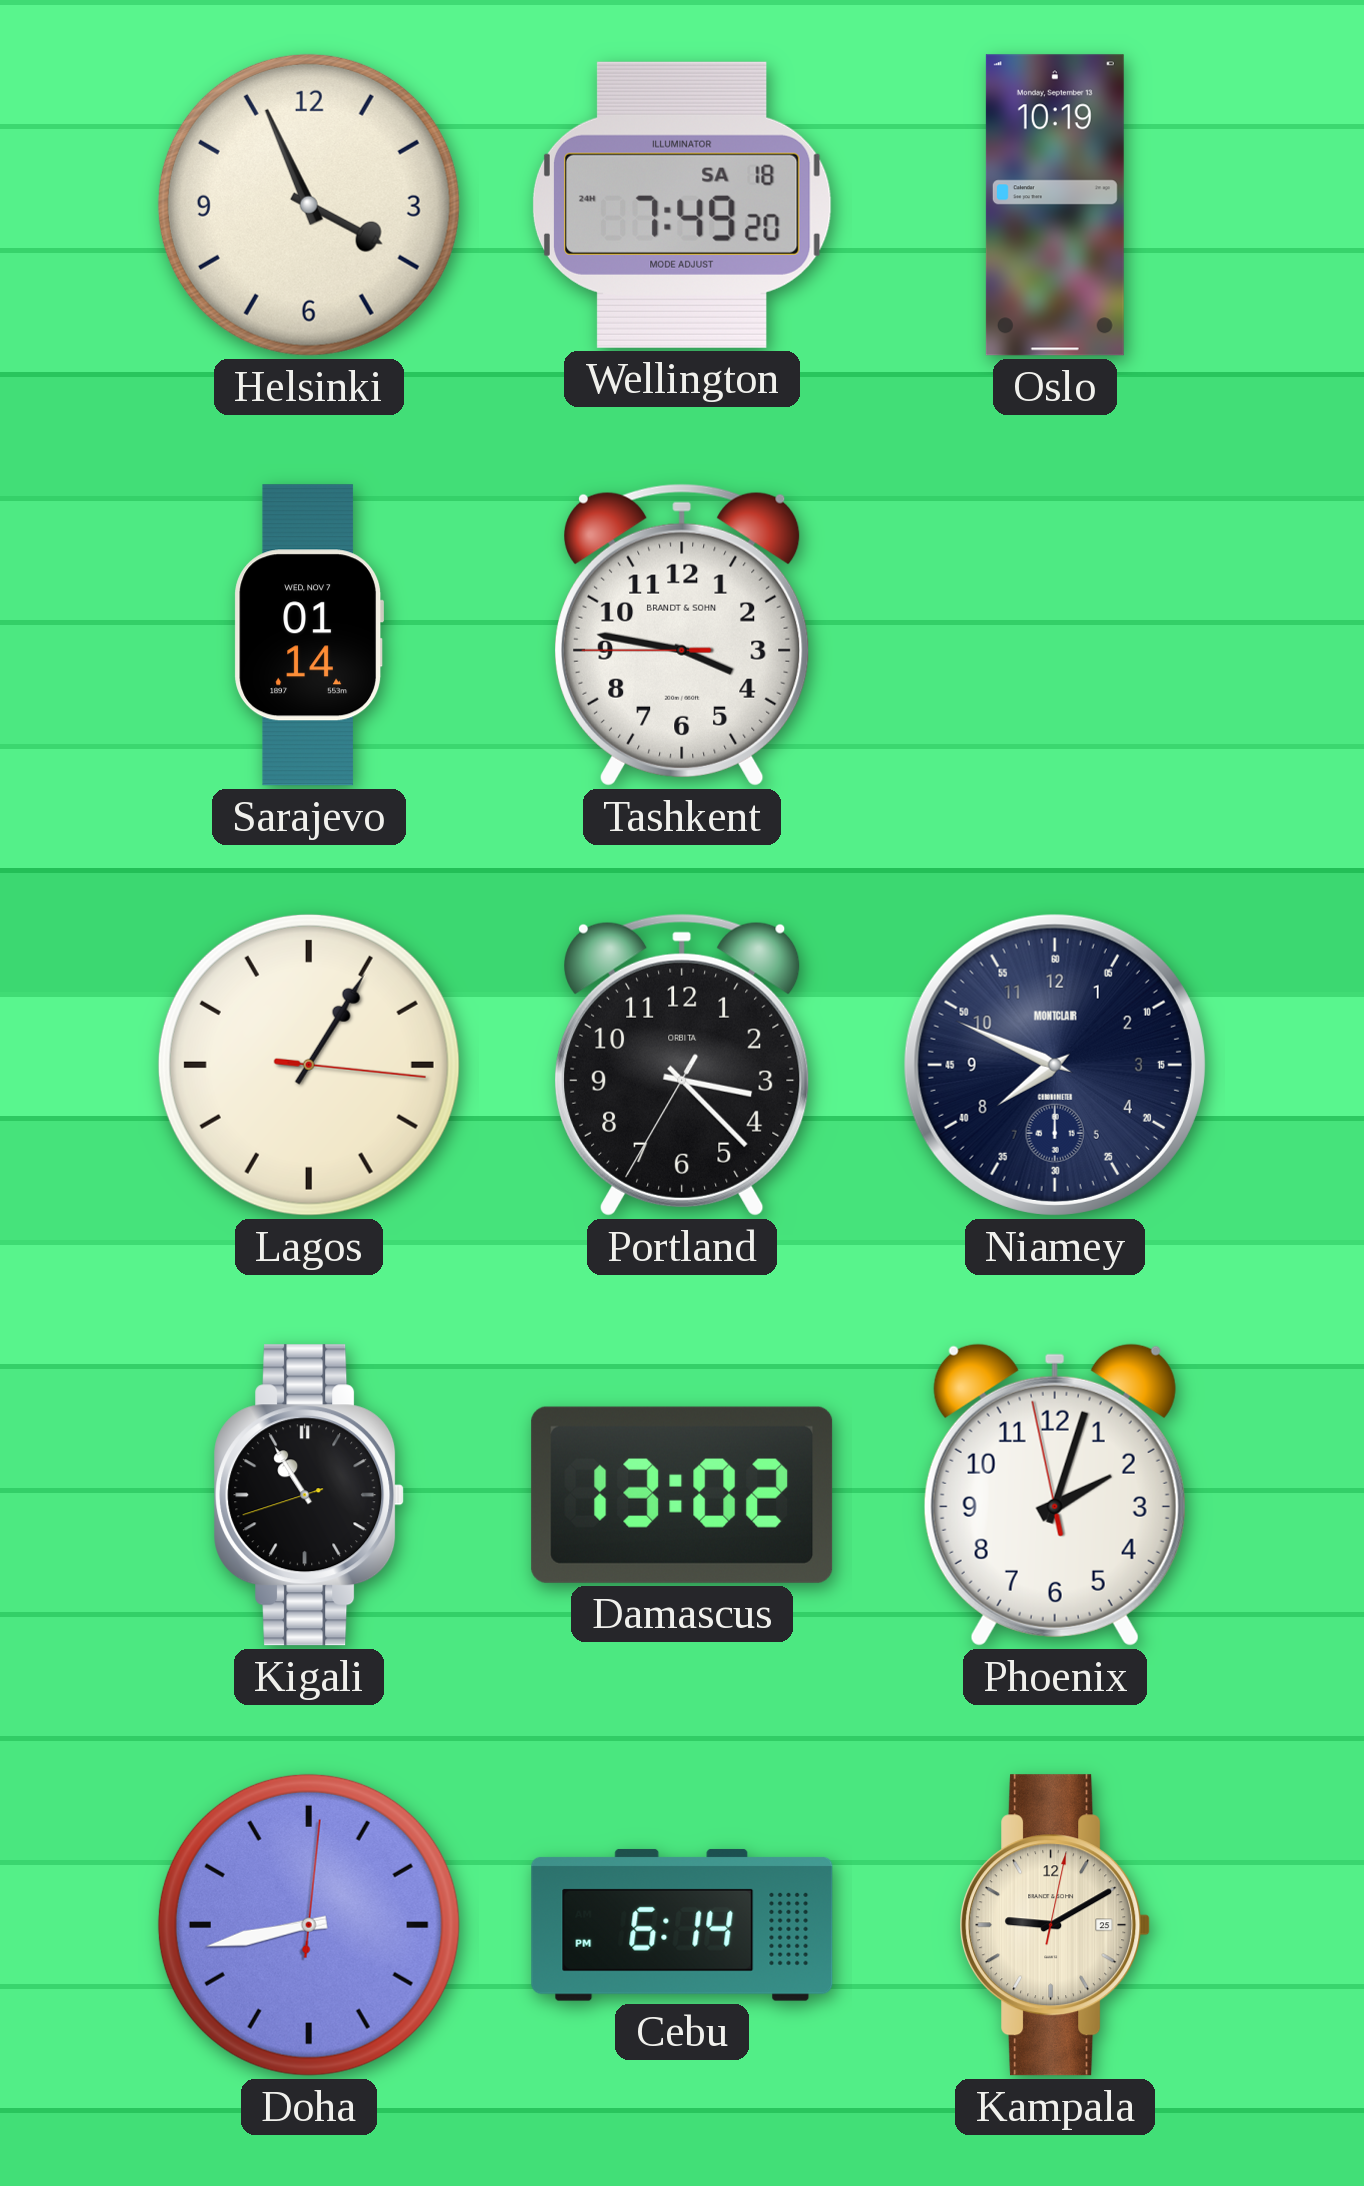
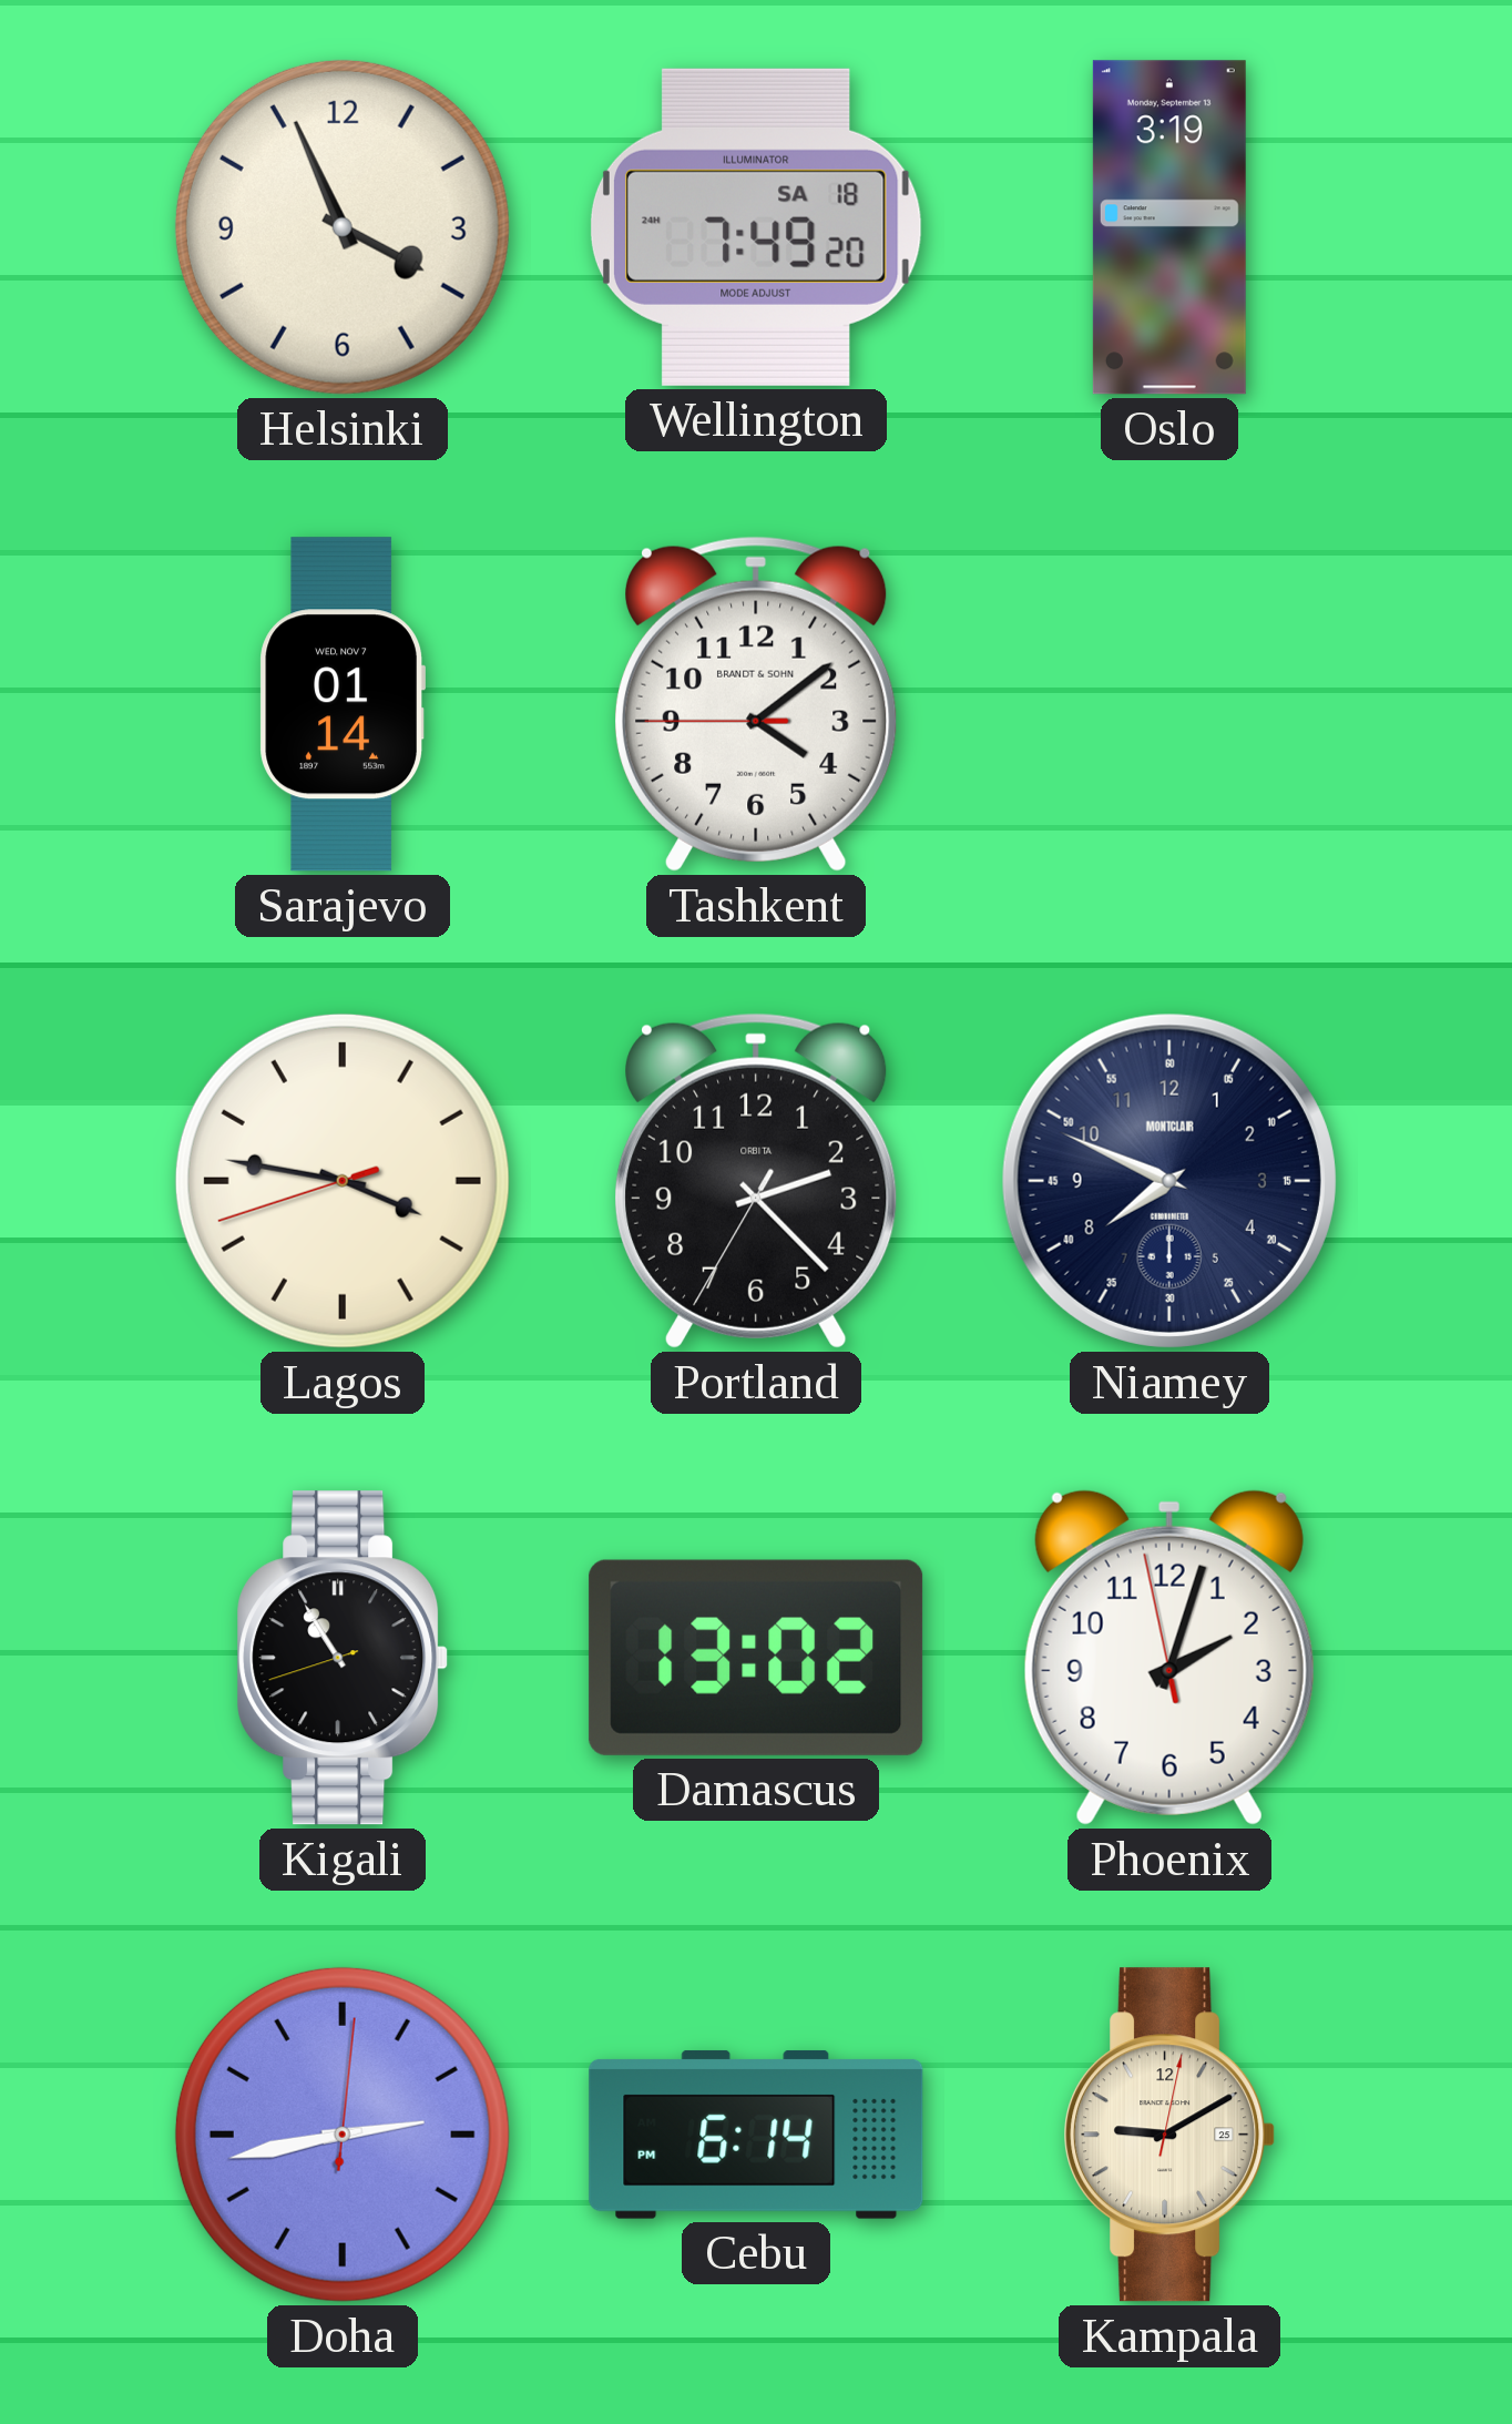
Oslo: 10:19 -> 3:19
Tashkent: 3:46 -> 4:08
Lagos: 1:05 -> 3:46
Portland: 3:22 -> 2:22
Doha: 8:43 -> 2:43
